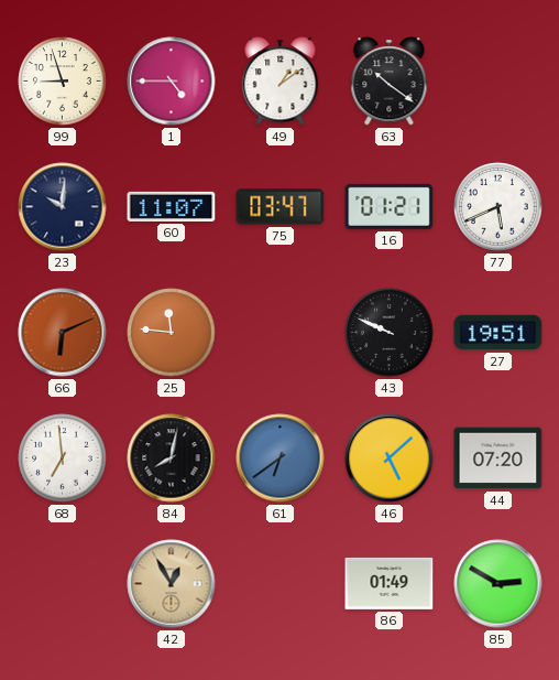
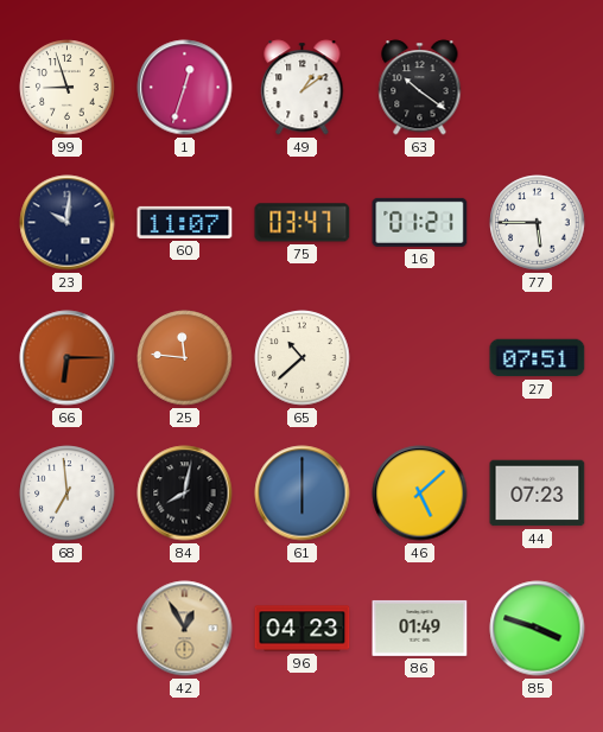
1: 4:45 -> 12:33
77: 5:41 -> 5:45
66: 6:11 -> 6:15
65: none -> 10:38
43: 9:49 -> none
27: 19:51 -> 07:51
61: 6:39 -> 6:00
44: 07:20 -> 07:23
96: none -> 04:23
85: 2:50 -> 3:48
